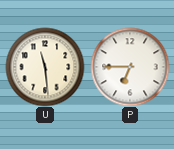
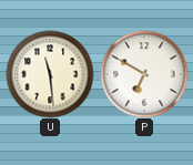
P: 6:45 -> 6:50
